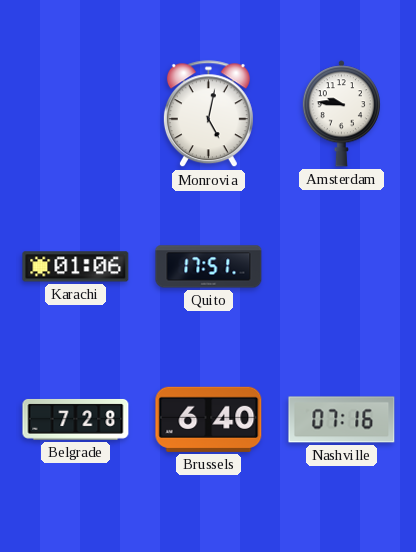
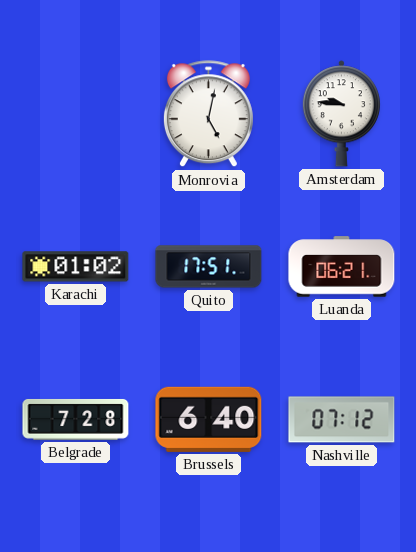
Karachi: 01:06 -> 01:02
Luanda: none -> 06:21
Nashville: 07:16 -> 07:12
